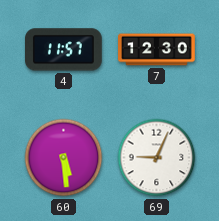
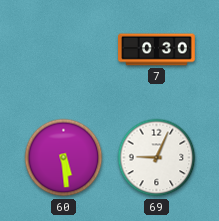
4: 11:57 -> none
7: 12:30 -> 0:30
